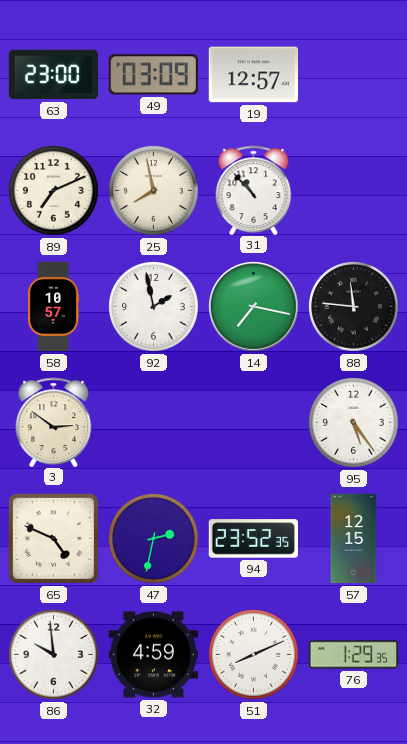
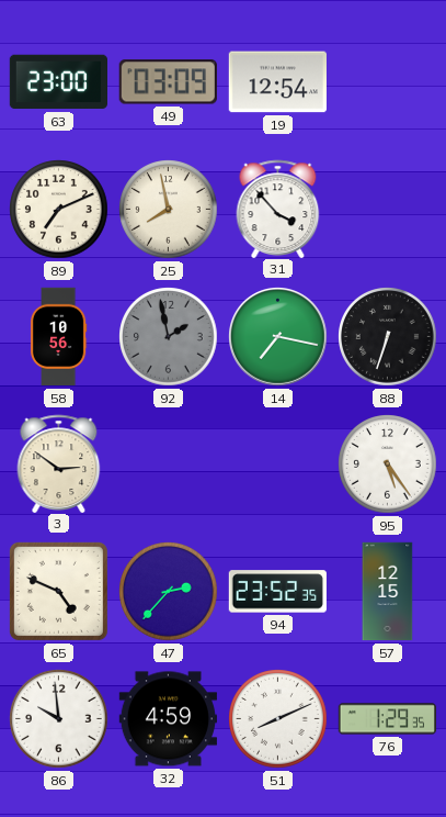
19: 12:57 -> 12:54
31: 10:53 -> 3:53
58: 10:57 -> 10:56
92 dial: white -> grey
88: 11:46 -> 6:33
47: 2:32 -> 2:37
